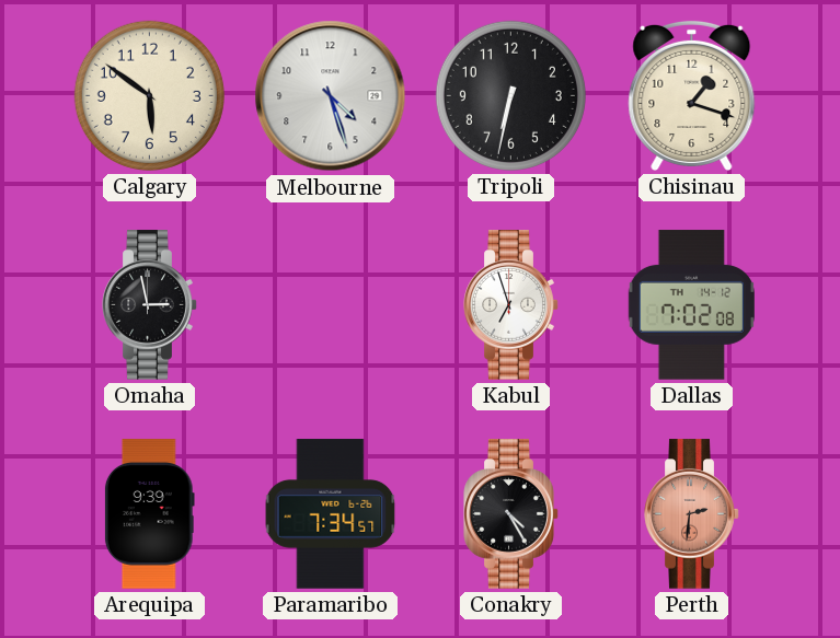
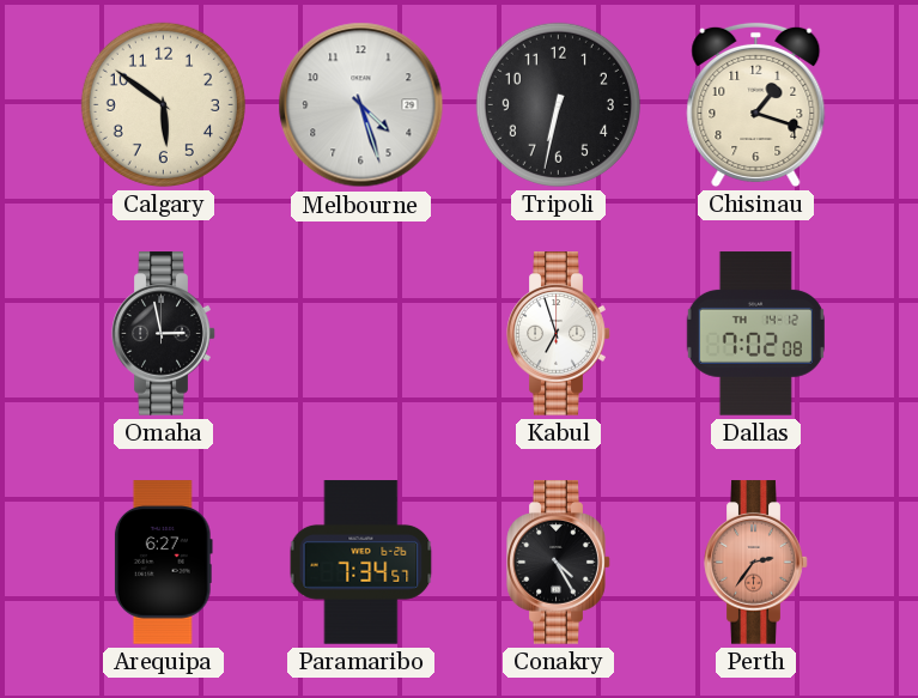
Arequipa: 9:39 -> 6:27
Perth: 2:31 -> 2:36
